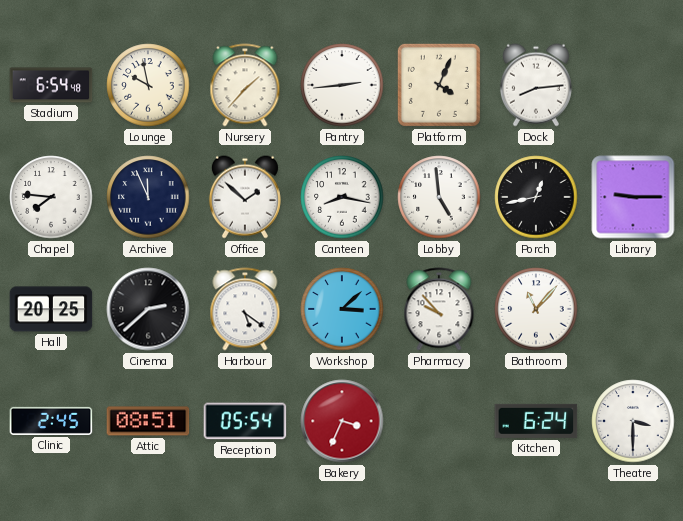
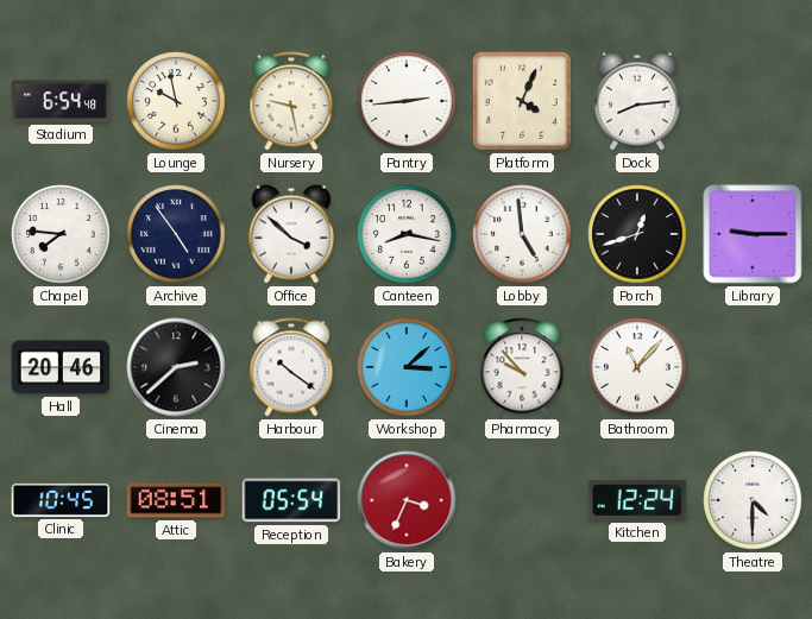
Nursery: 1:37 -> 9:28
Archive: 11:56 -> 4:54
Office: 1:52 -> 3:52
Porch: 12:43 -> 12:42
Hall: 20:25 -> 20:46
Harbour: 5:21 -> 10:21
Clinic: 2:45 -> 10:45
Kitchen: 6:24 -> 12:24
Theatre: 3:30 -> 4:30
